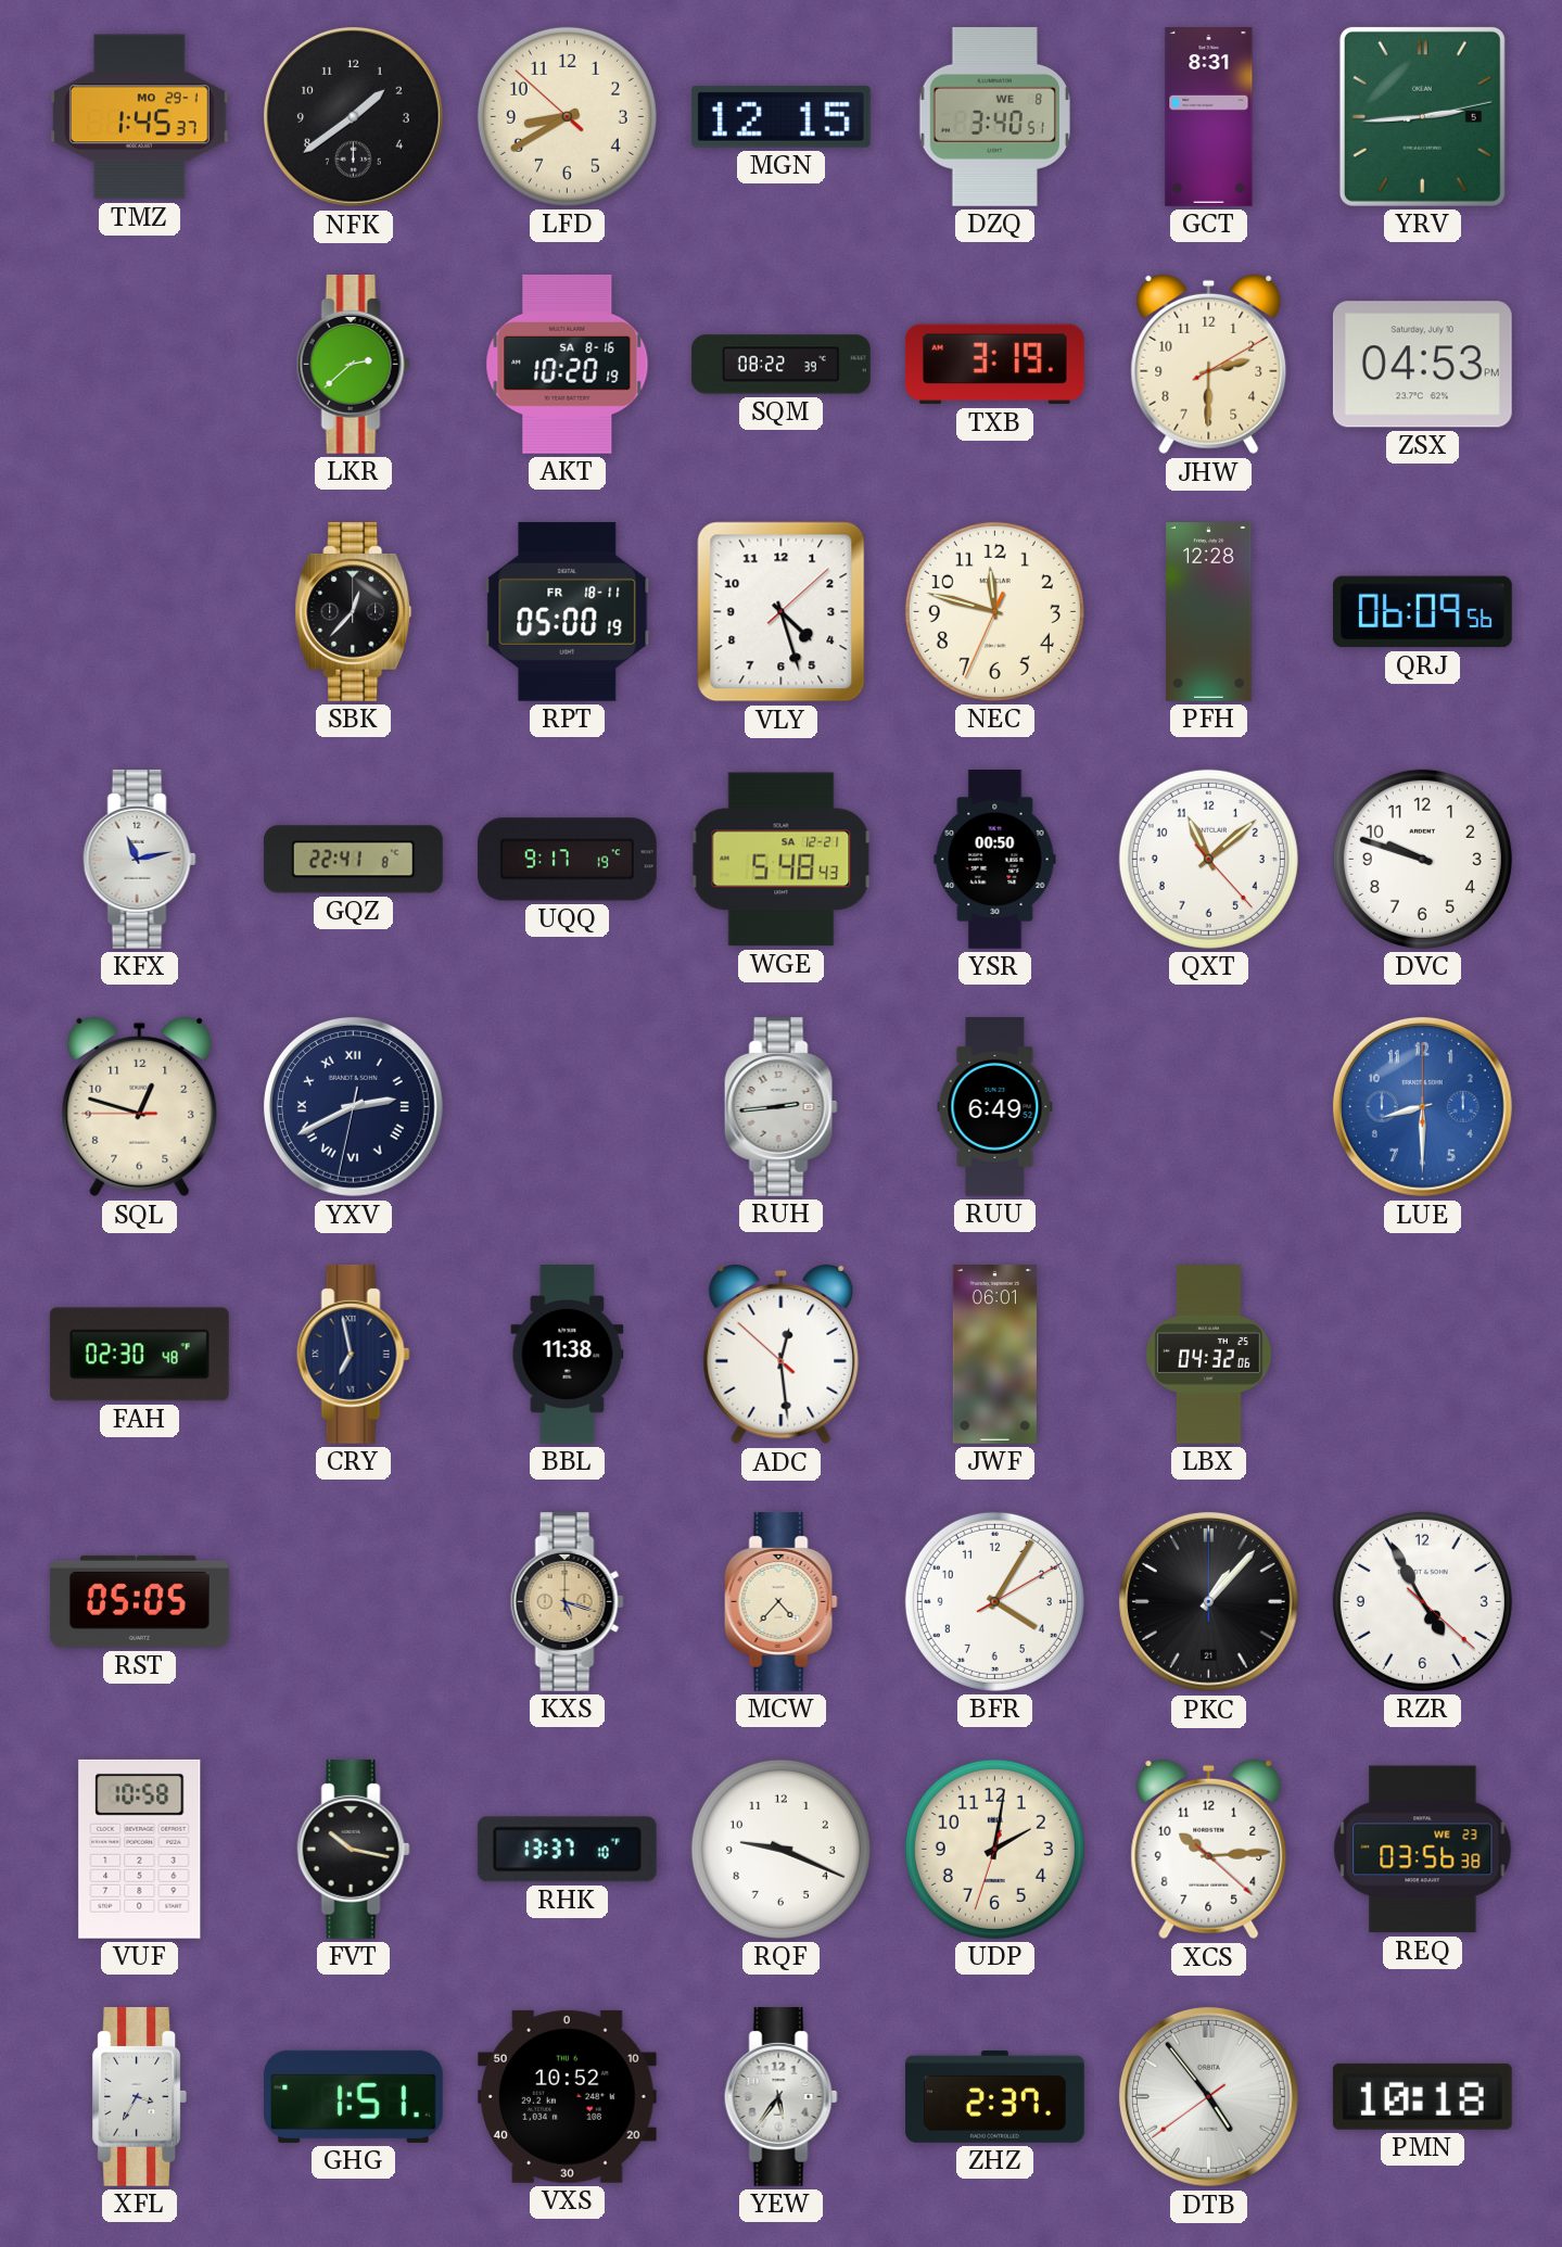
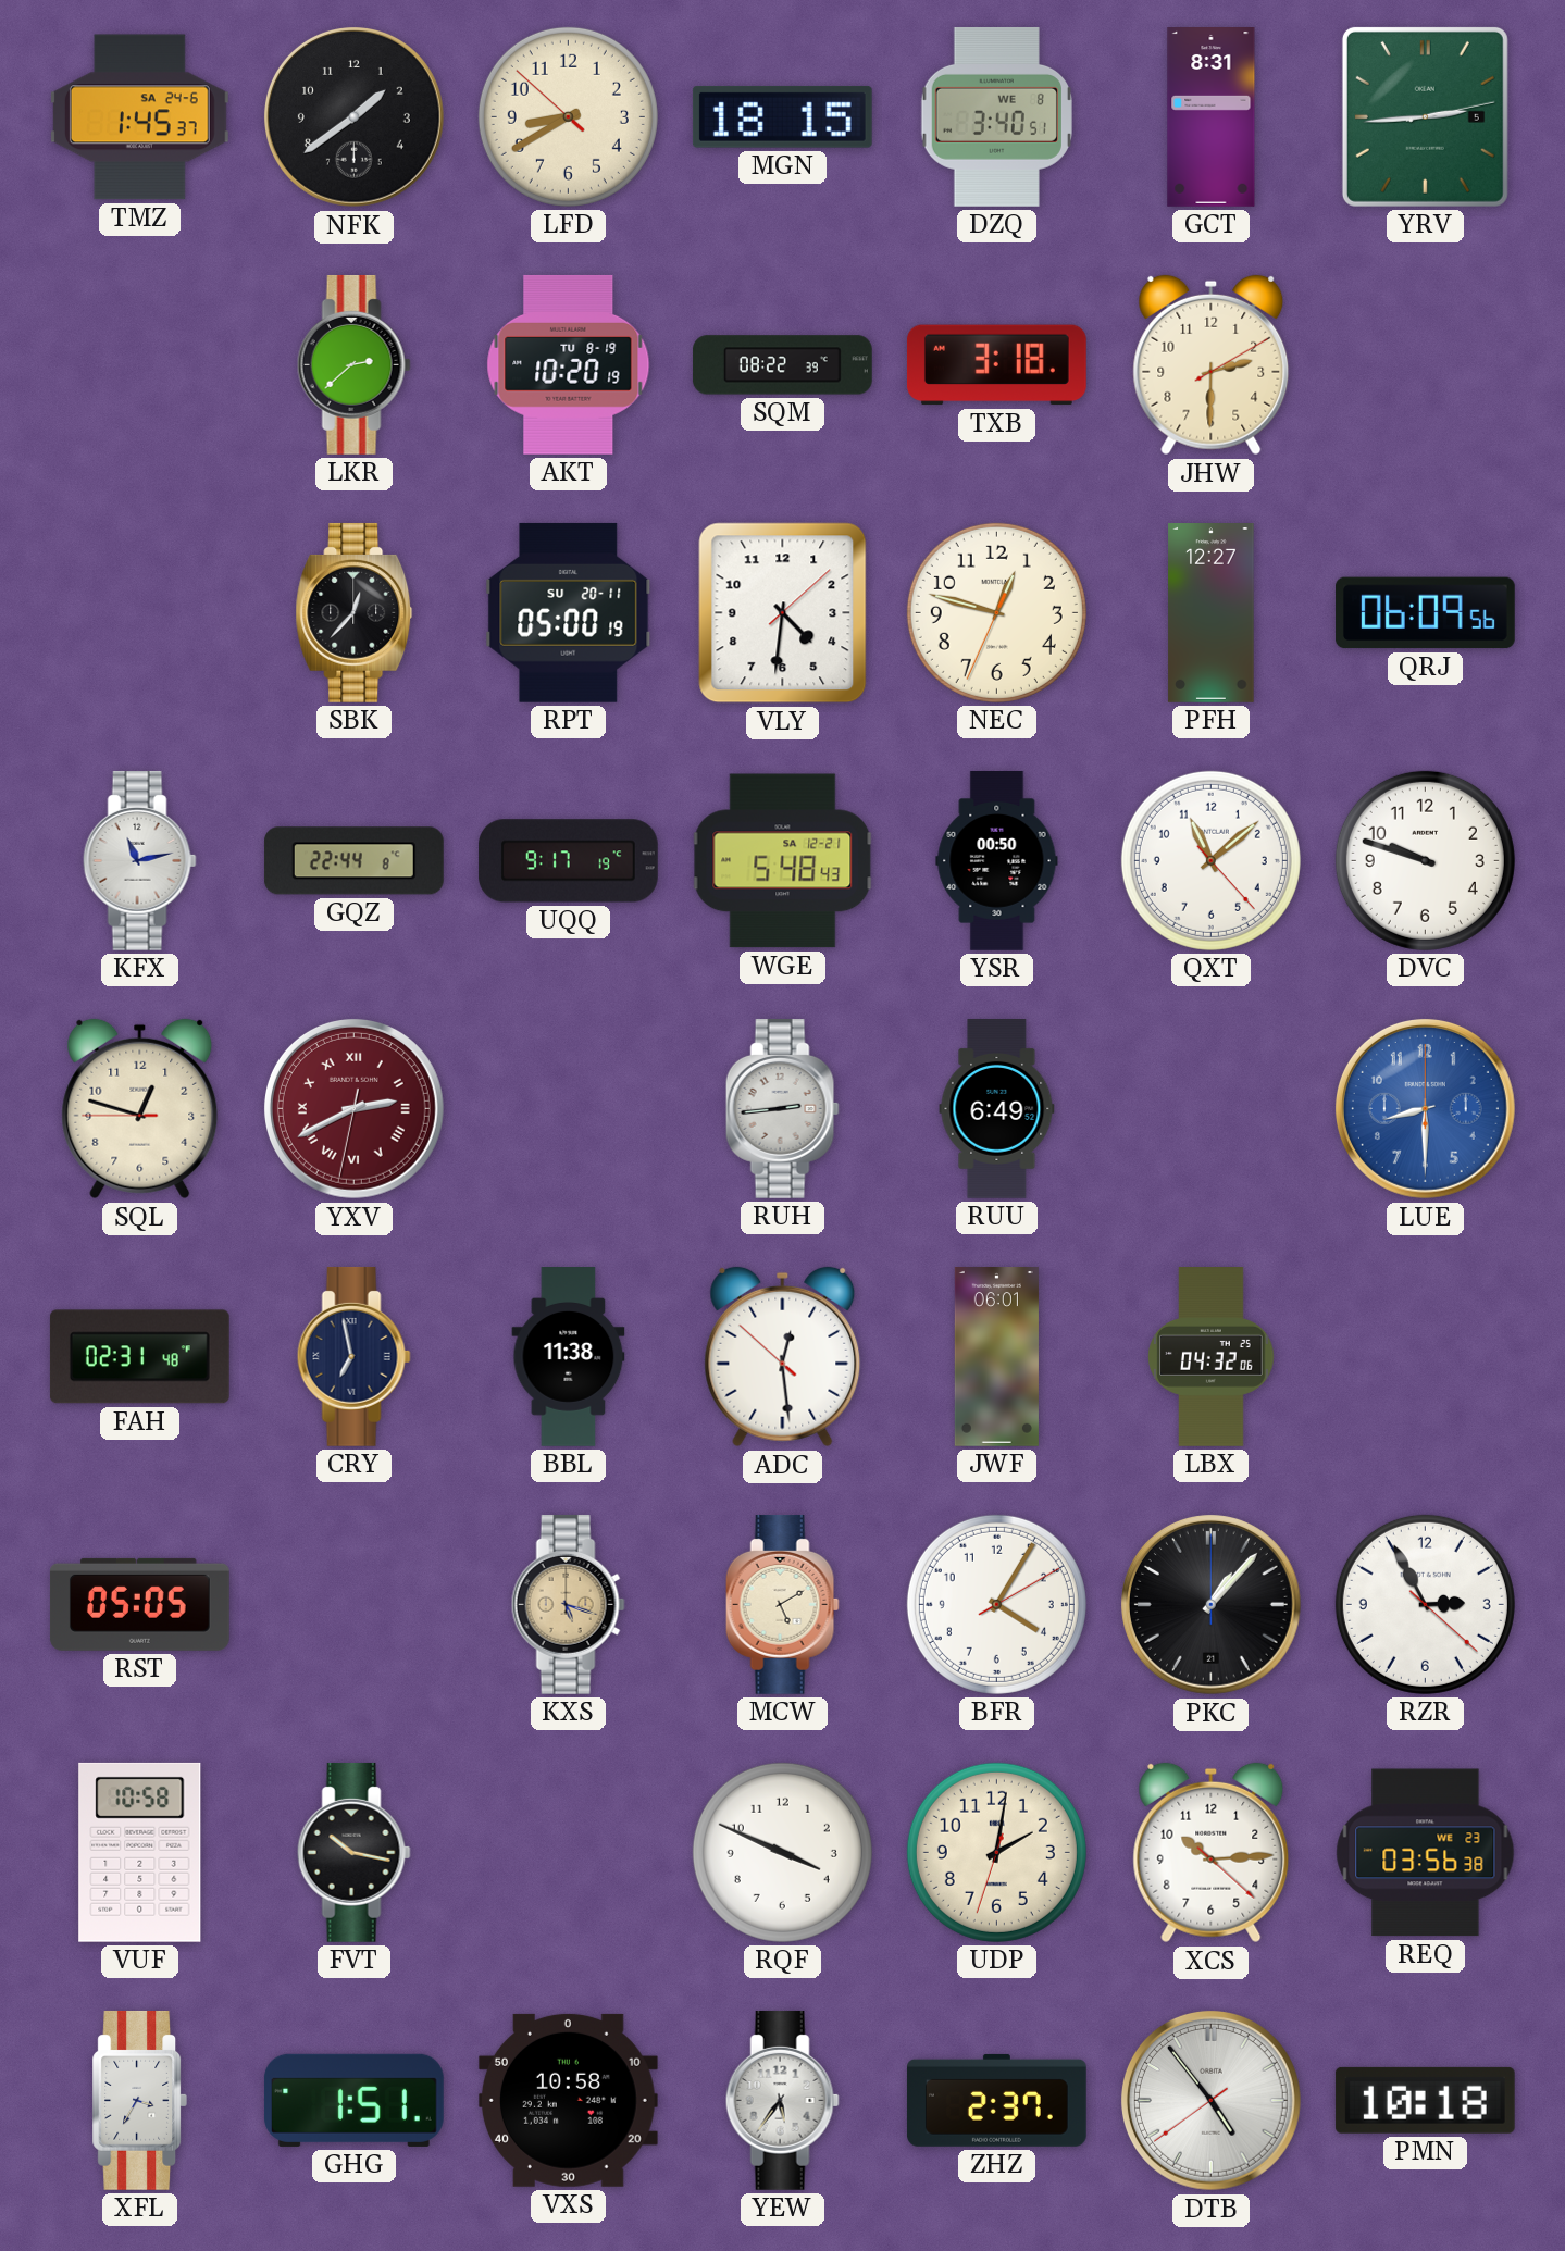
TMZ date: MO 29-1 -> SA 24-6
MGN: 12:15 -> 18:15
AKT date: SA 8-16 -> TU 8-19
TXB: 3:19 -> 3:18
ZSX: 04:53 -> none
RPT date: FR 18-11 -> SU 20-11
VLY: 4:27 -> 4:31
NEC: 11:47 -> 12:47
PFH: 12:28 -> 12:27
GQZ: 22:41 -> 22:44
YXV dial: navy -> burgundy
FAH: 02:30 -> 02:31
MCW: 4:37 -> 5:10
RZR: 4:55 -> 2:55
RHK: 13:37 -> none
RQF: 9:19 -> 3:49
VXS: 10:52 -> 10:58
